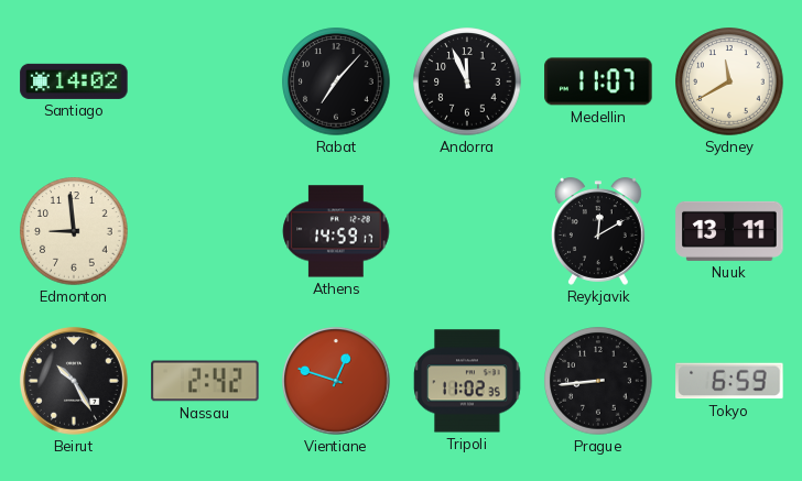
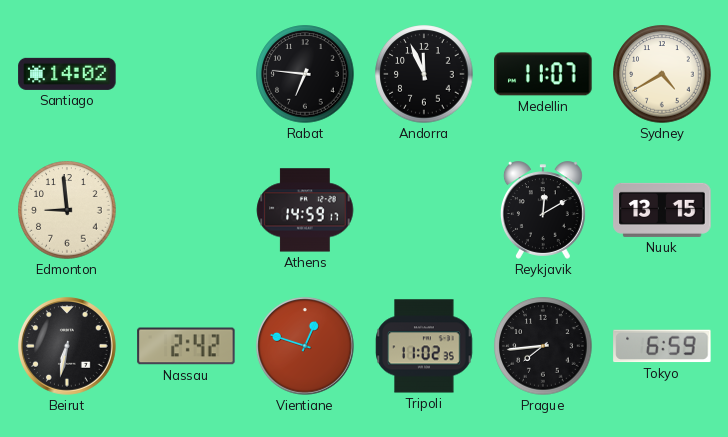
Rabat: 7:07 -> 6:46
Sydney: 11:40 -> 4:40
Nuuk: 13:11 -> 13:15
Beirut: 10:25 -> 6:32
Prague: 8:44 -> 7:44
